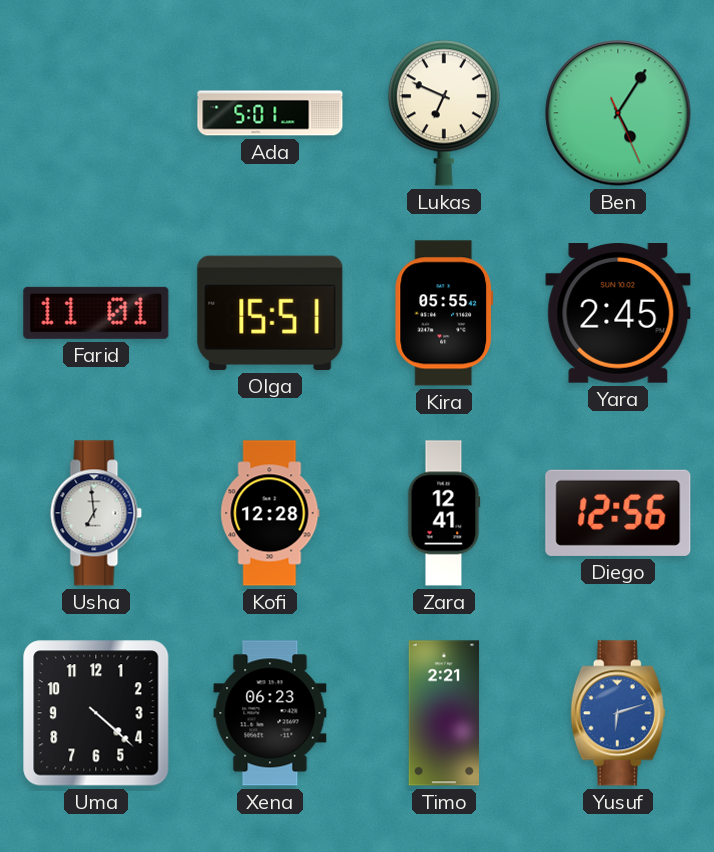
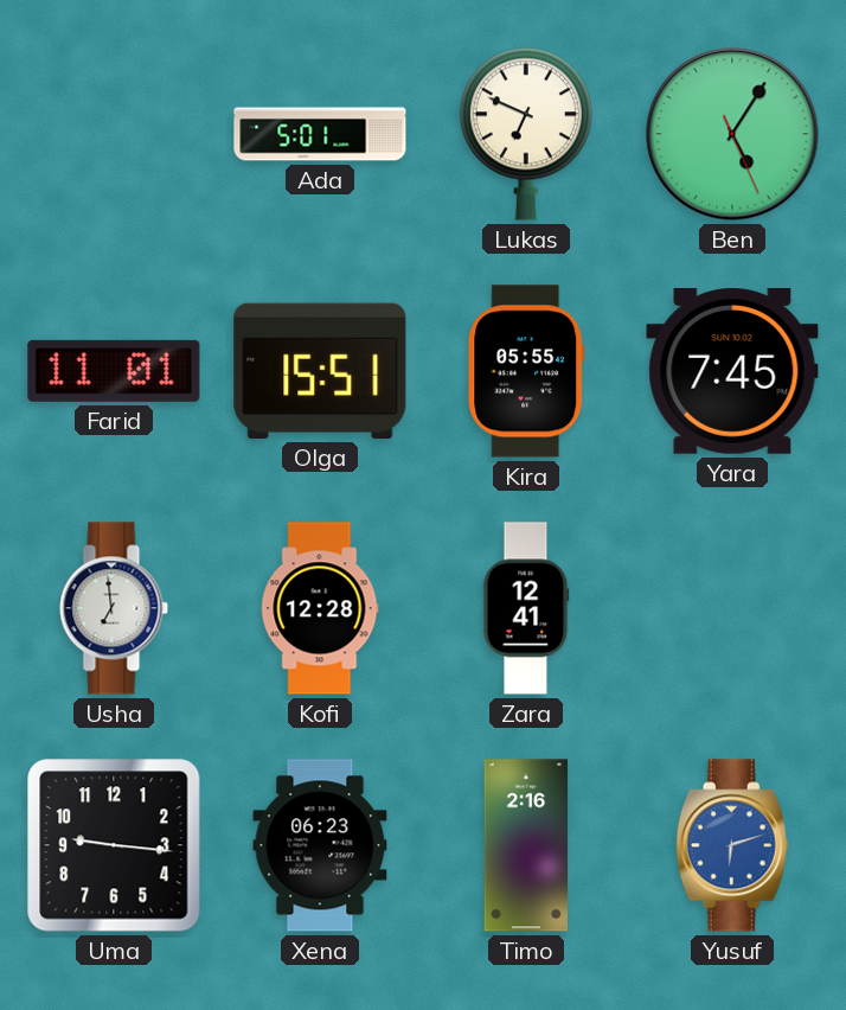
Yara: 2:45 -> 7:45
Diego: 12:56 -> none
Uma: 4:22 -> 9:16
Timo: 2:21 -> 2:16
